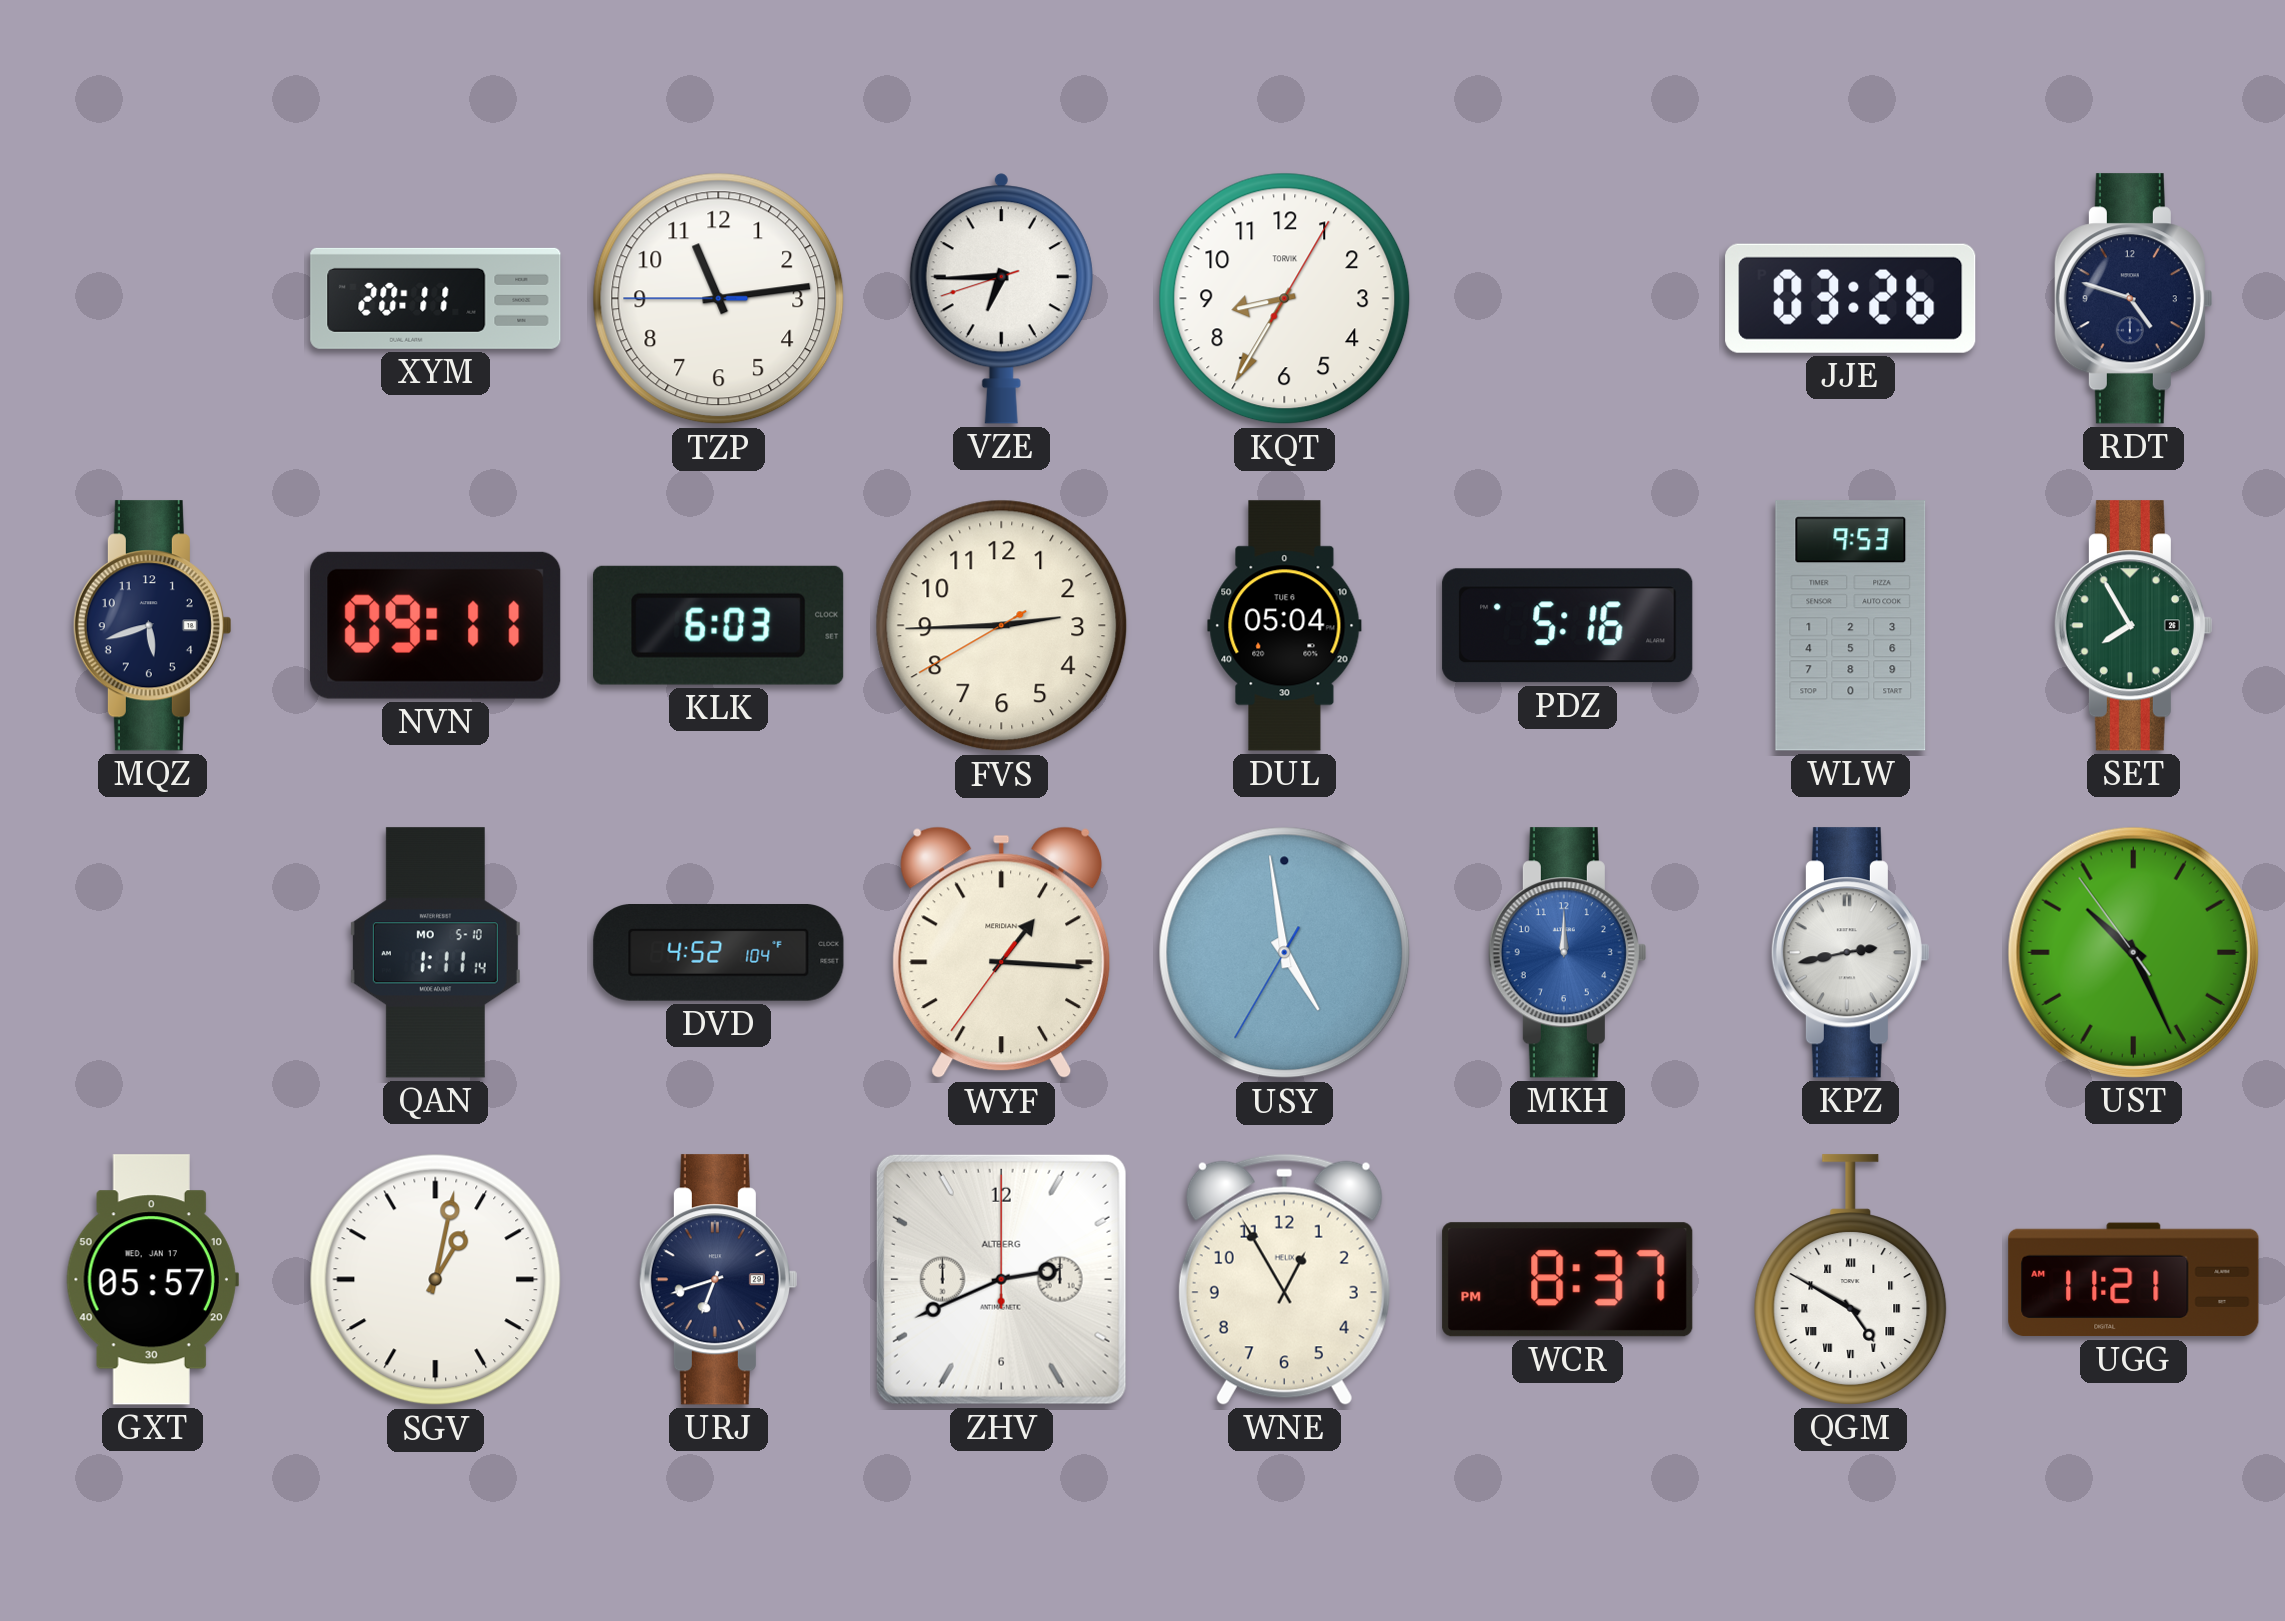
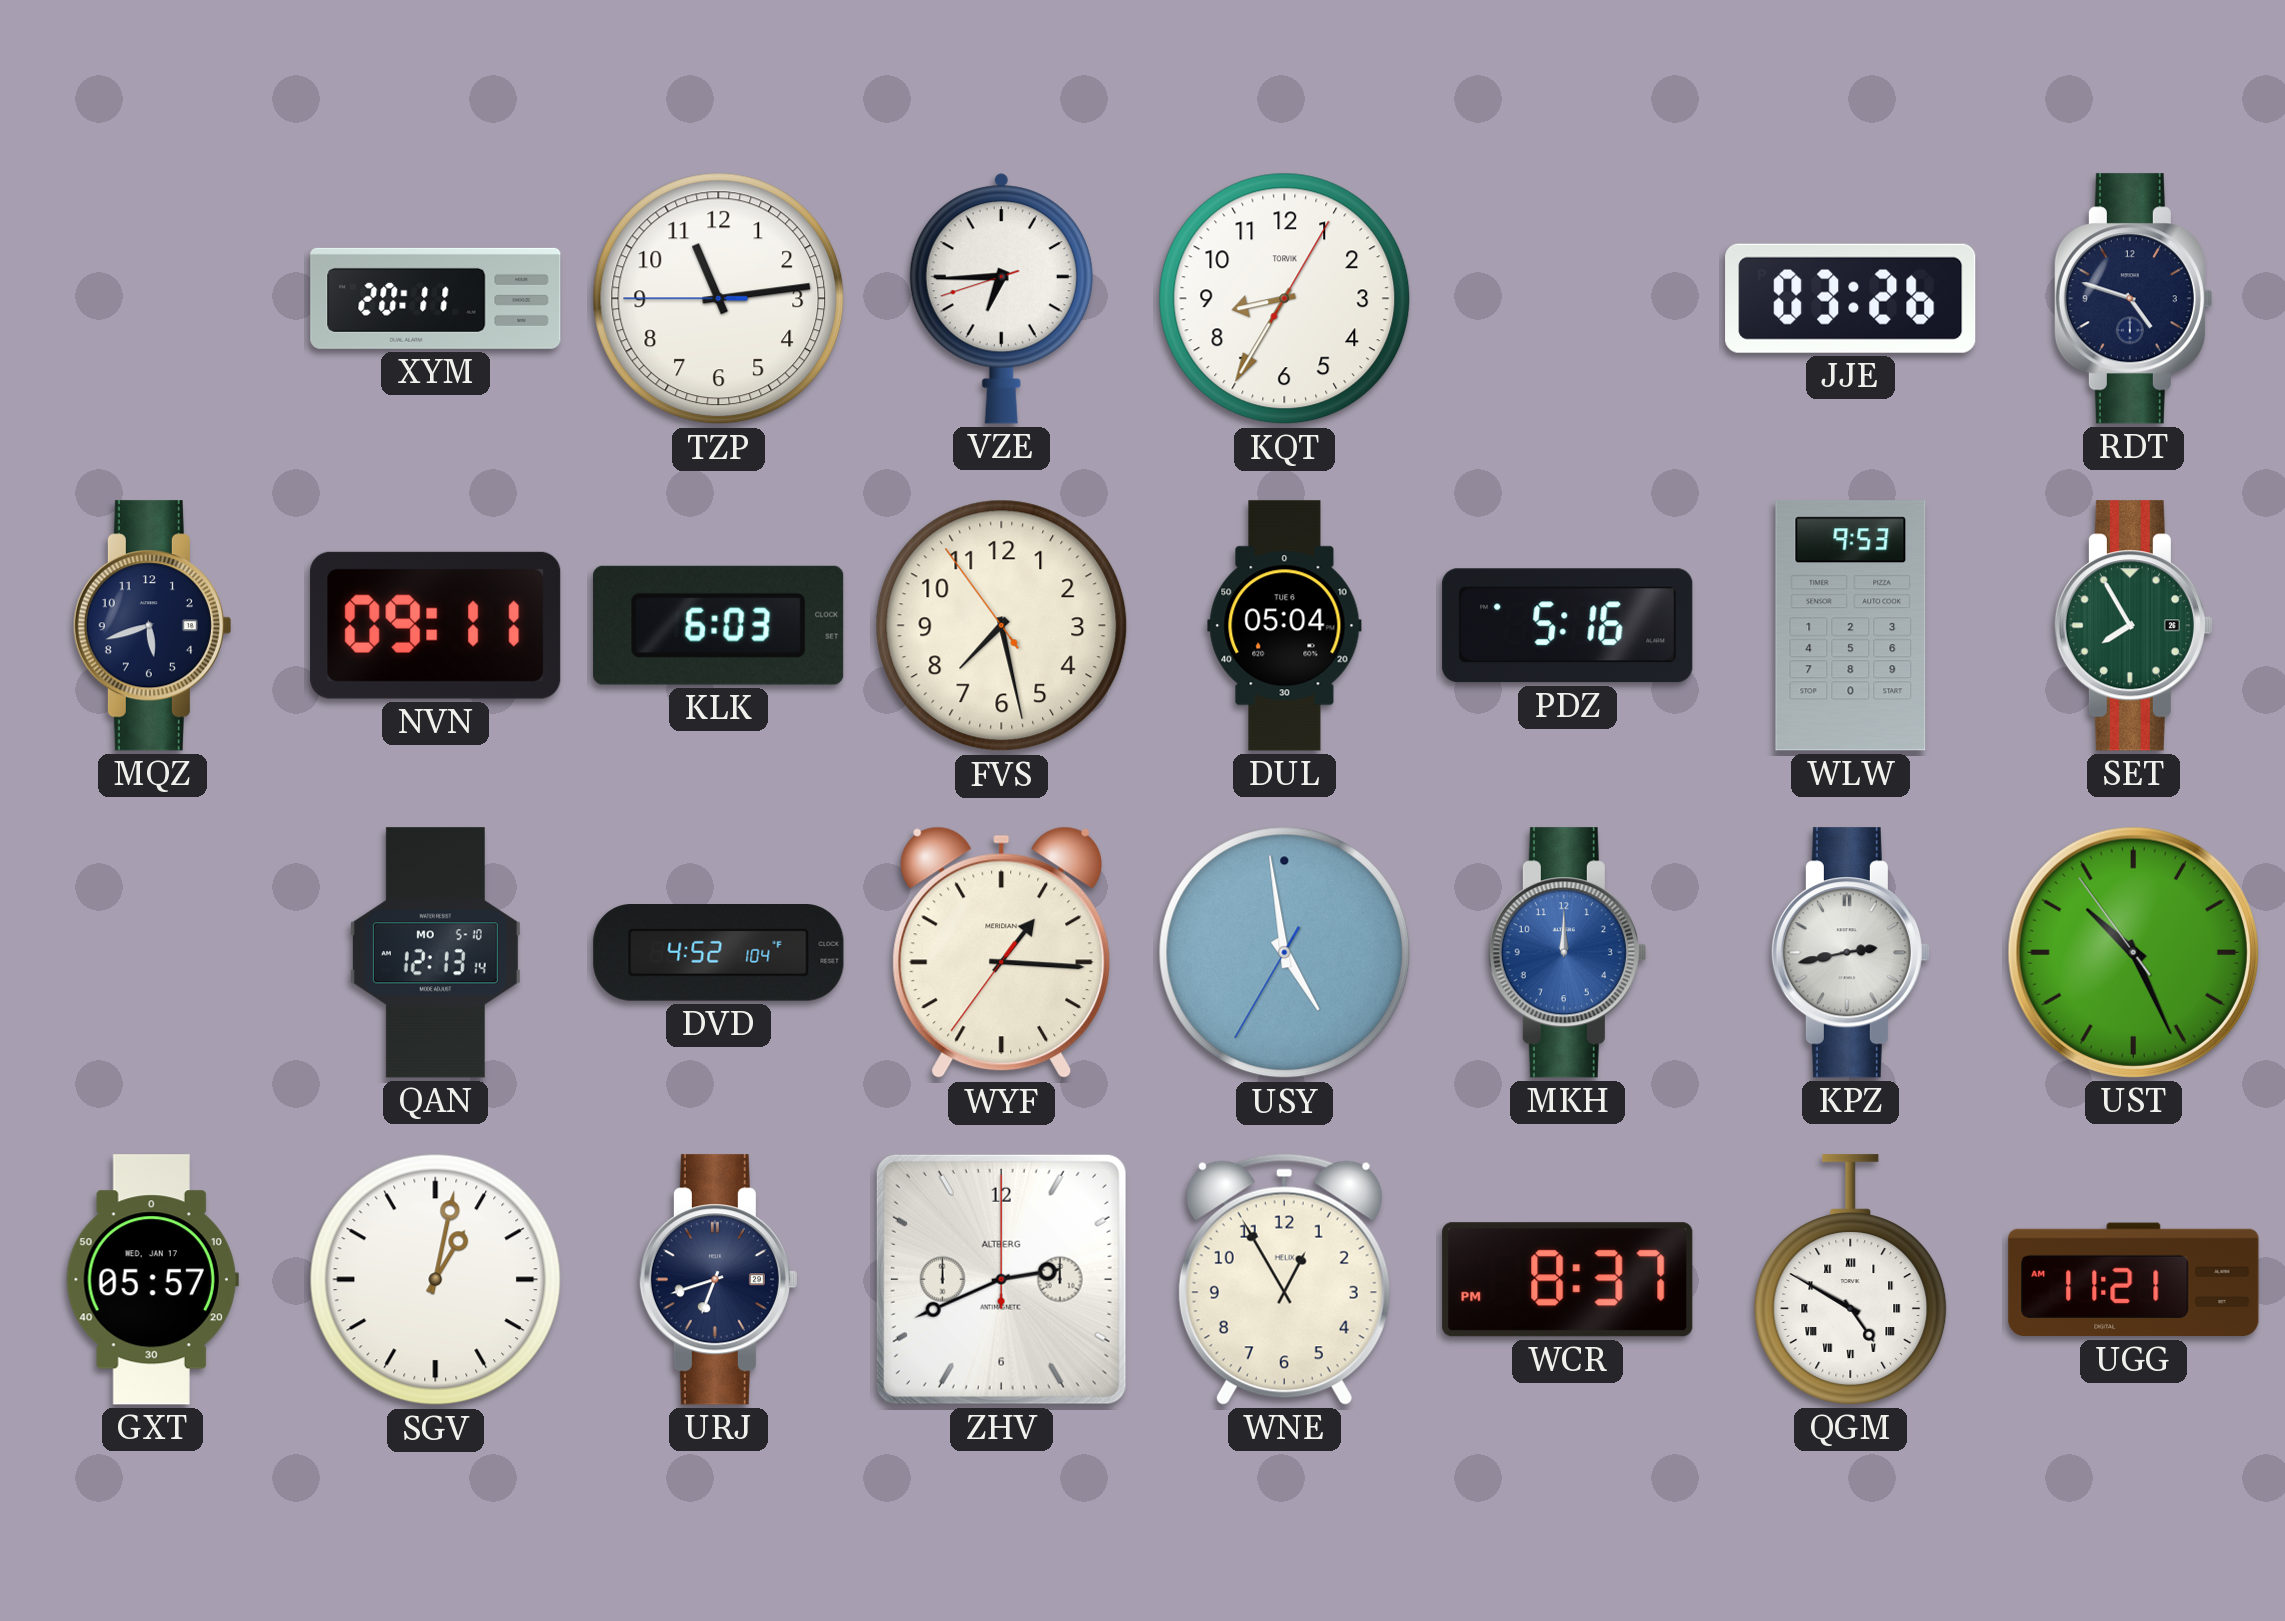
FVS: 2:44 -> 7:27
QAN: 1:11 -> 12:13
